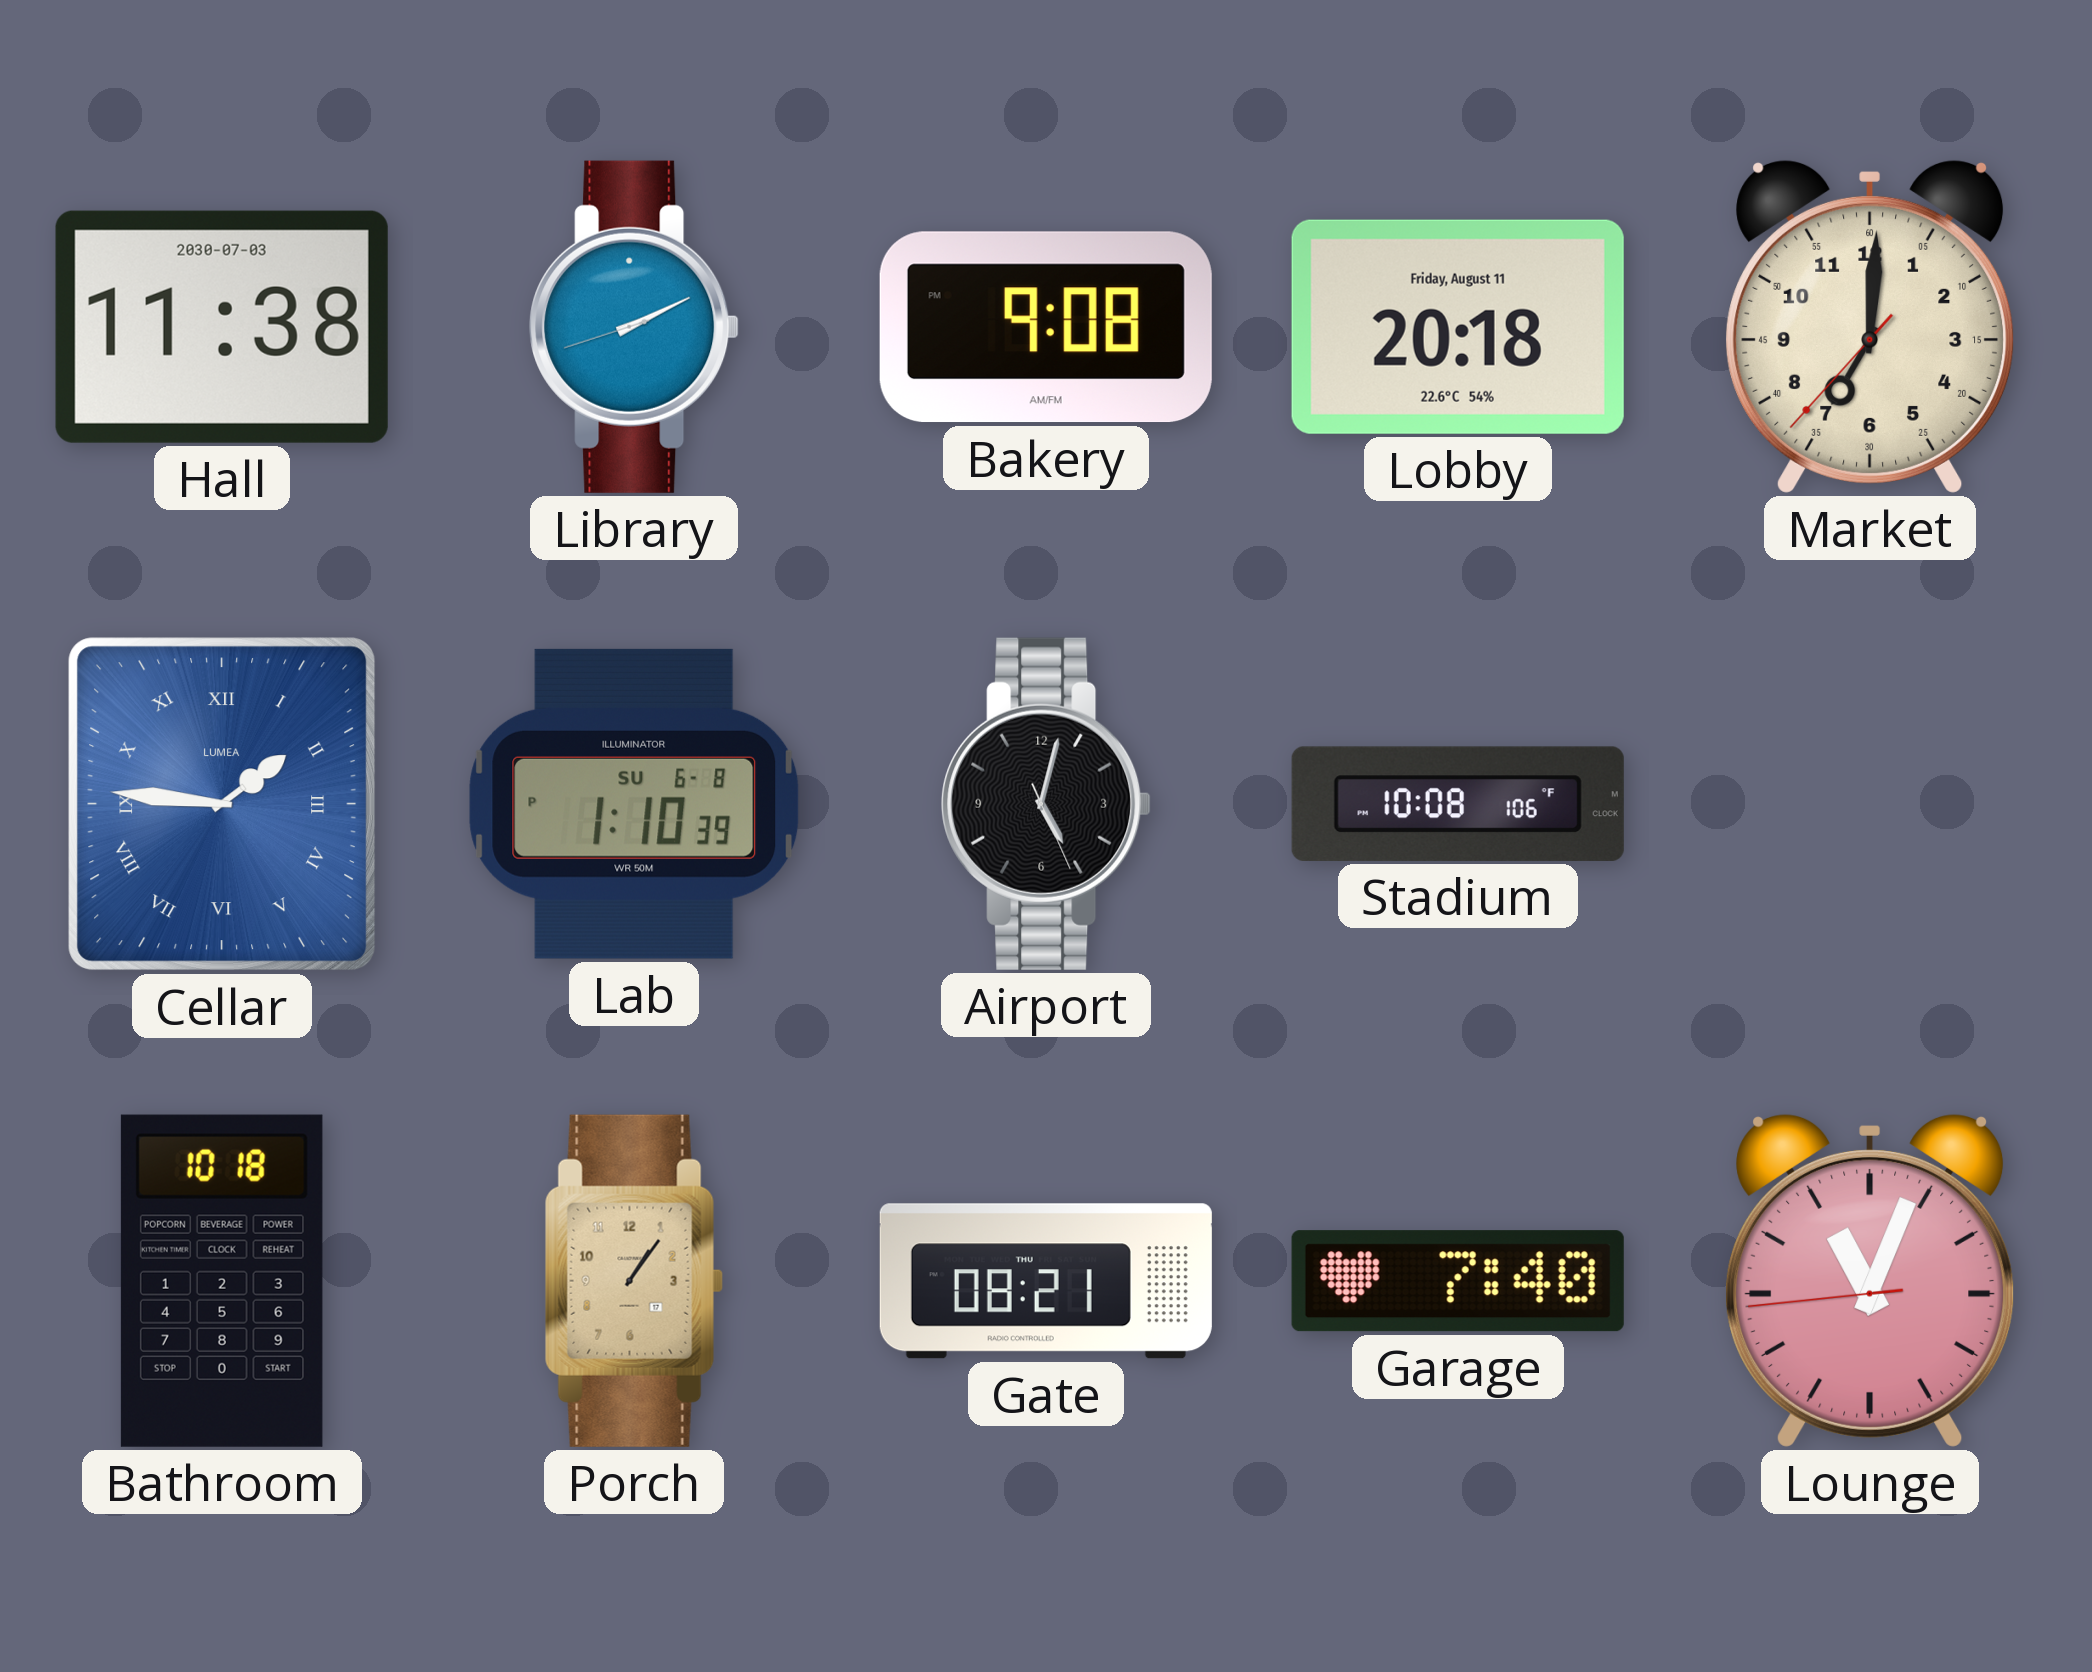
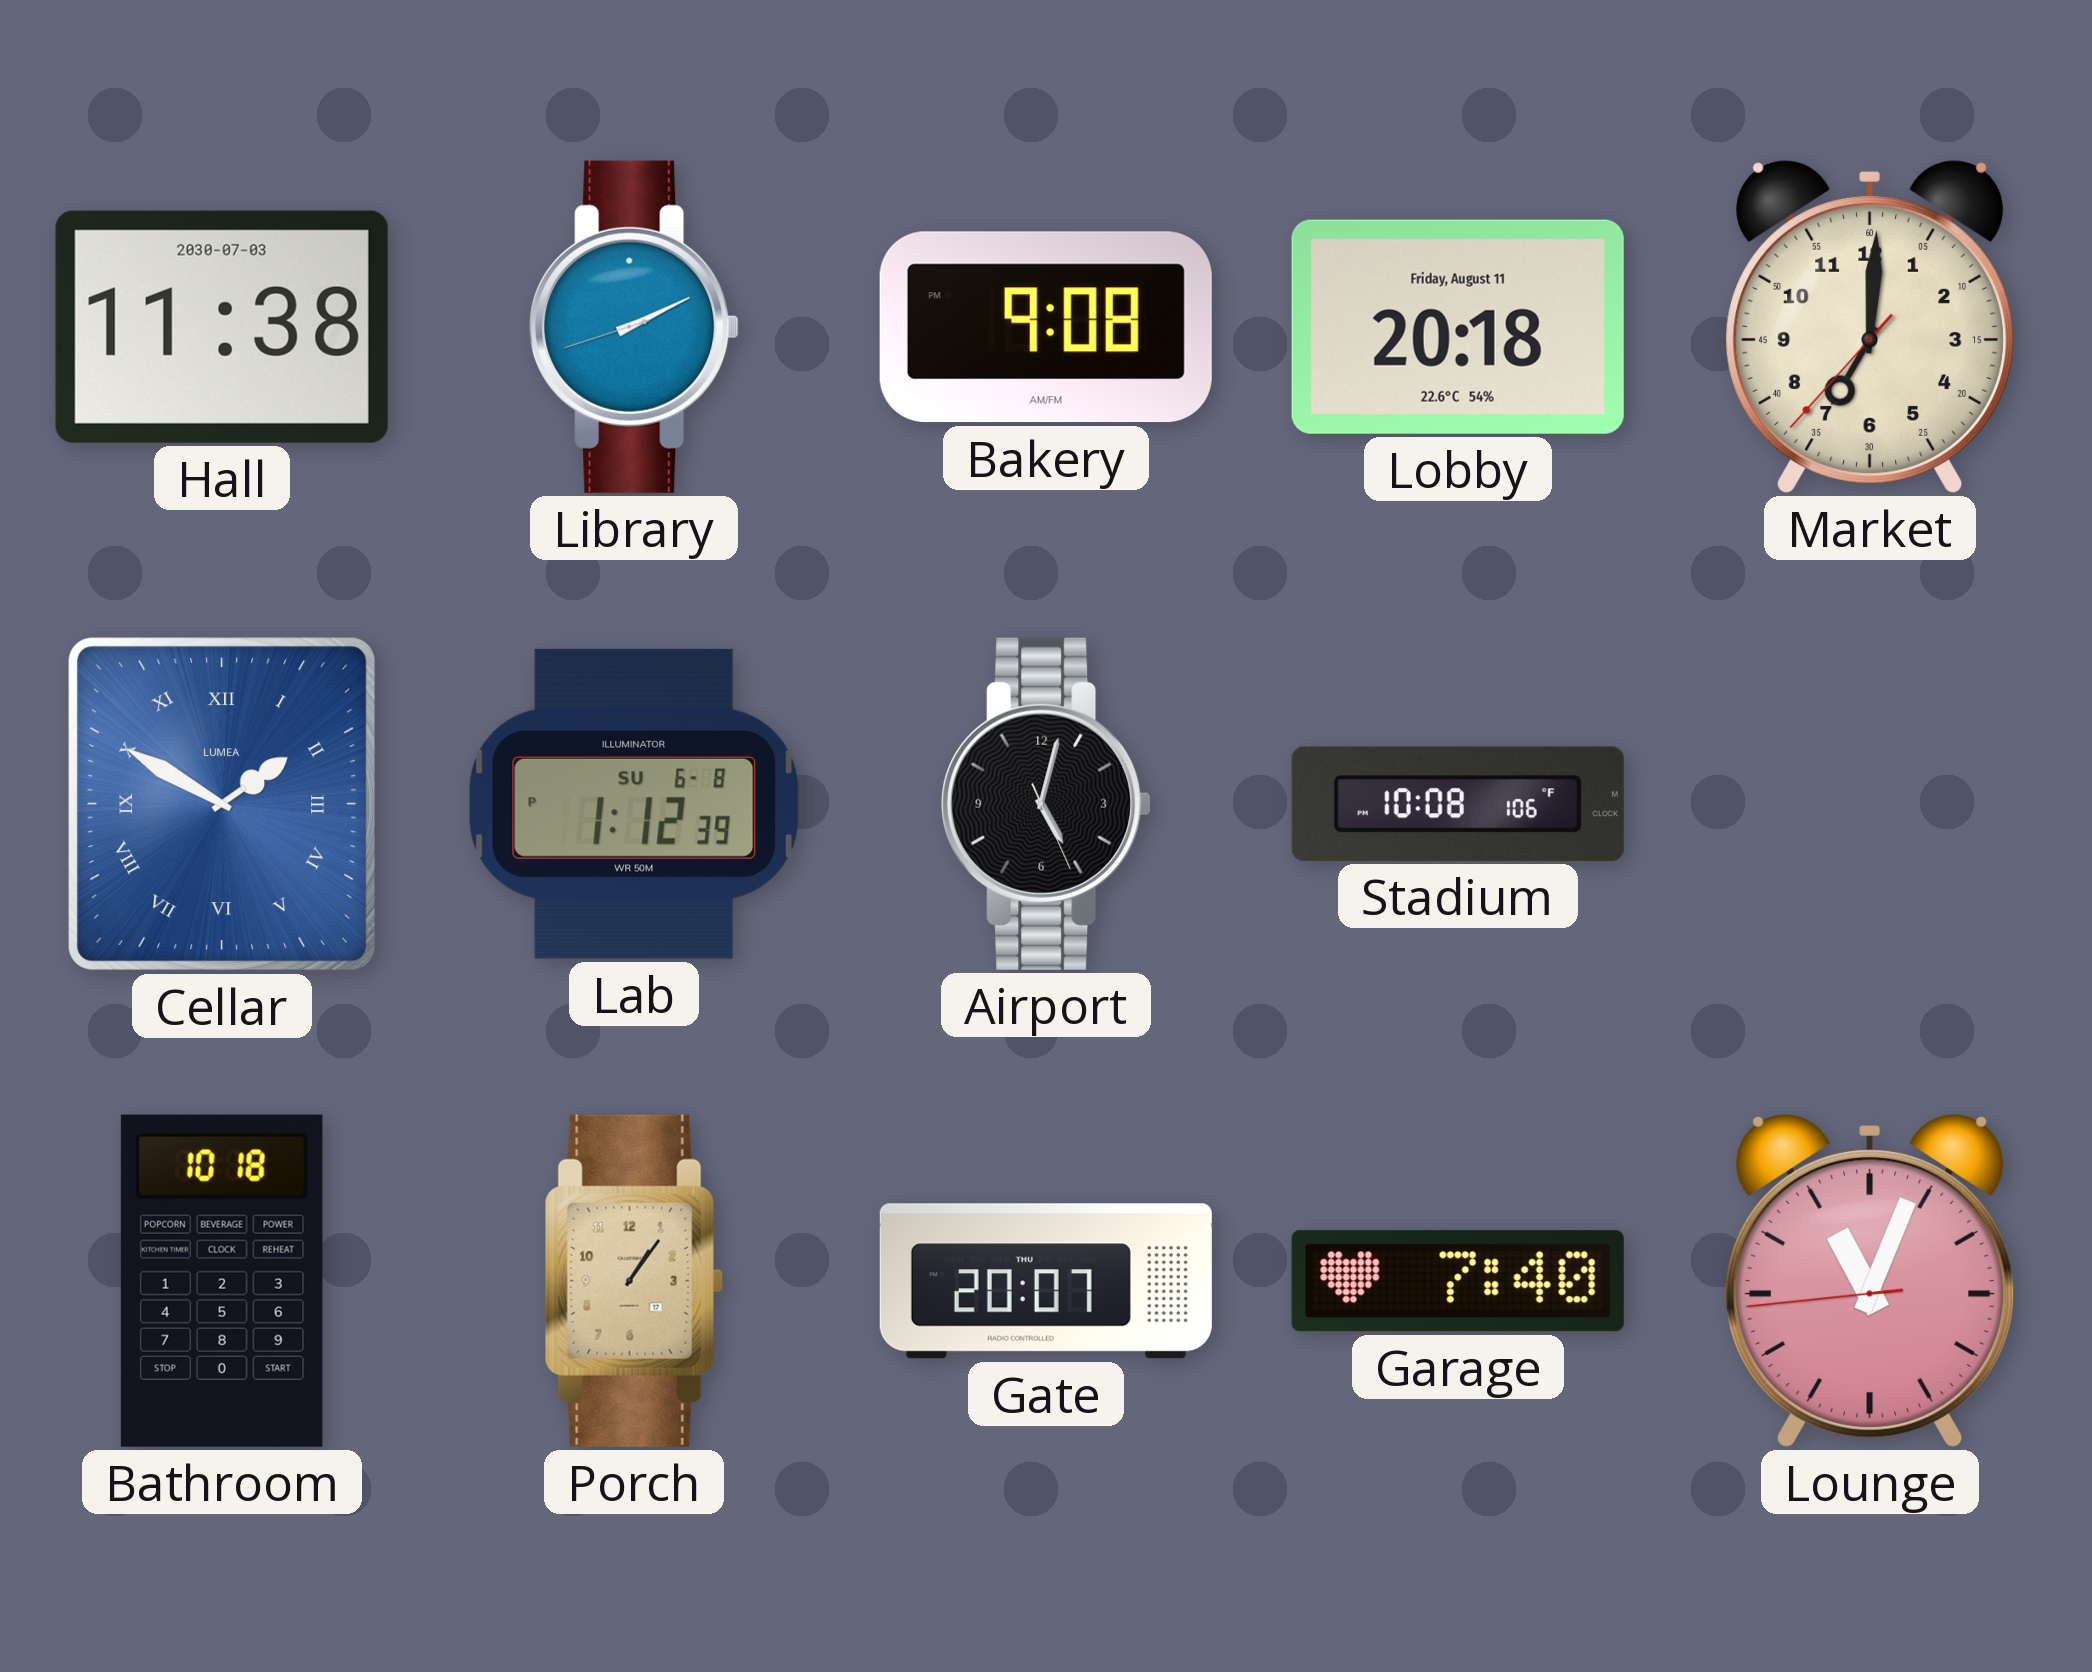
Cellar: 1:46 -> 1:50
Lab: 1:10 -> 1:12
Gate: 08:21 -> 20:07
